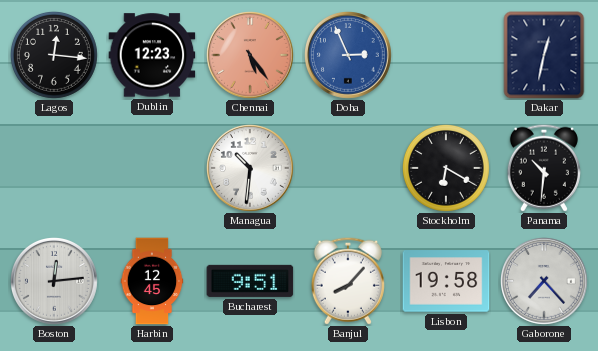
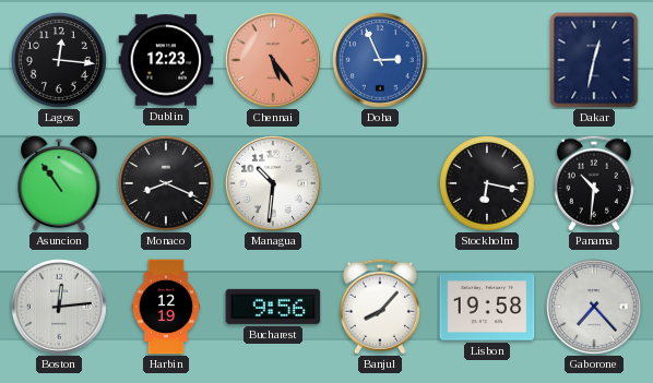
Asuncion: none -> 10:54
Monaco: none -> 8:19
Stockholm: 6:20 -> 6:17
Harbin: 12:45 -> 12:19
Bucharest: 9:51 -> 9:56
